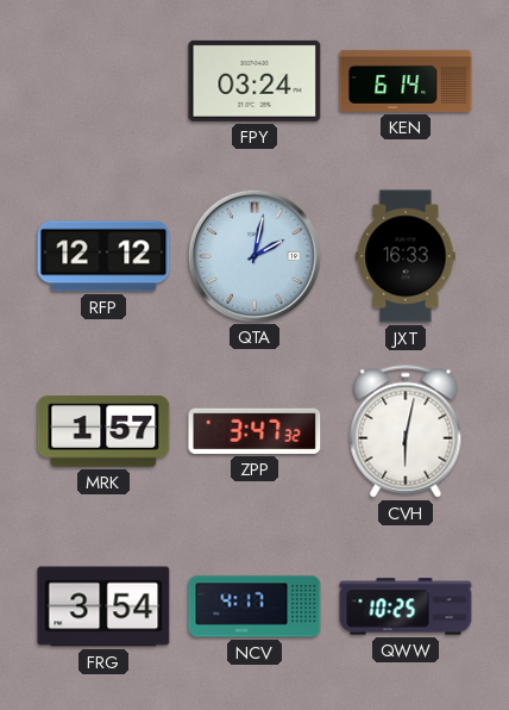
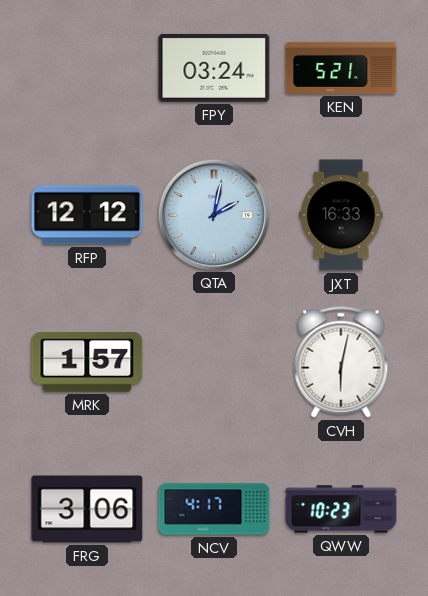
KEN: 6:14 -> 5:21
ZPP: 3:47 -> none
FRG: 3:54 -> 3:06
QWW: 10:25 -> 10:23
